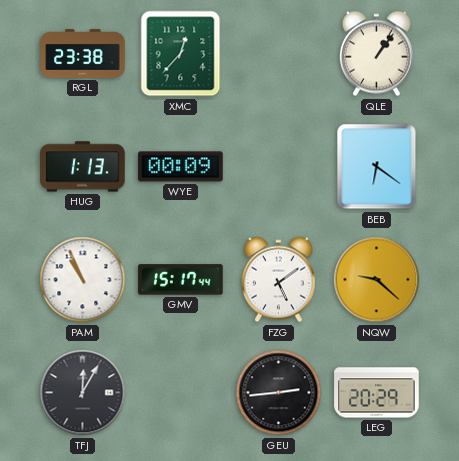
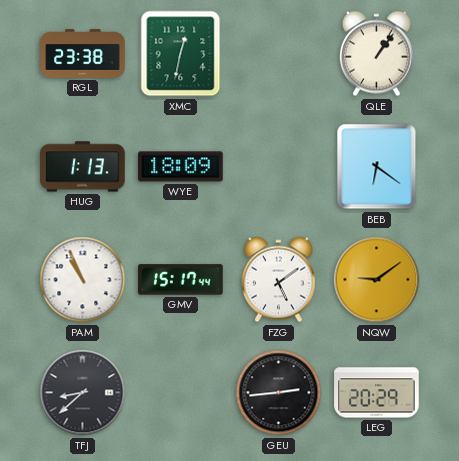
XMC: 12:37 -> 12:32
WYE: 00:09 -> 18:09
NQW: 9:22 -> 9:09
TFJ: 12:05 -> 8:38
